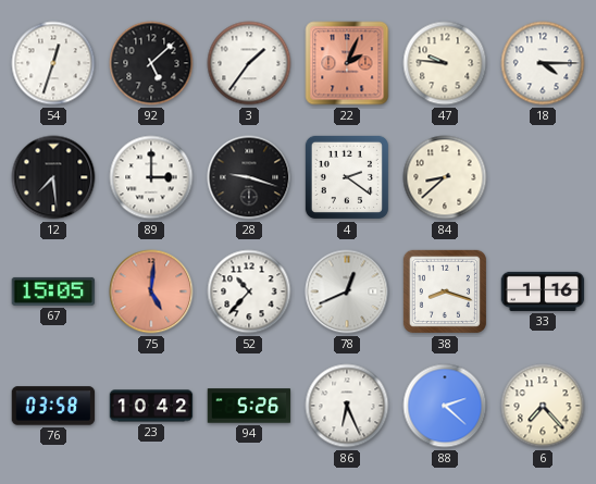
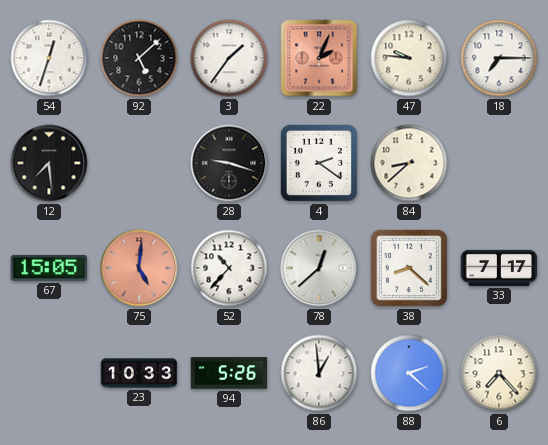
18: 4:15 -> 7:15
89: 3:00 -> none
78: 12:41 -> 12:38
38: 8:18 -> 8:22
33: 1:16 -> 7:17
76: 03:58 -> none
23: 10:42 -> 10:33
86: 6:26 -> 12:59
